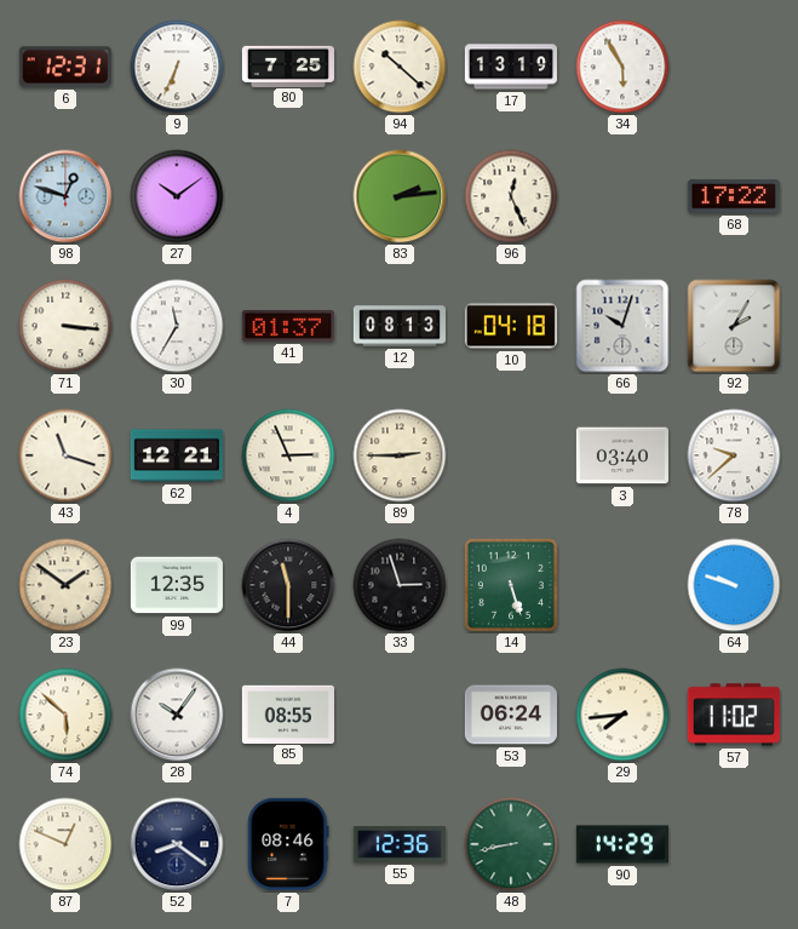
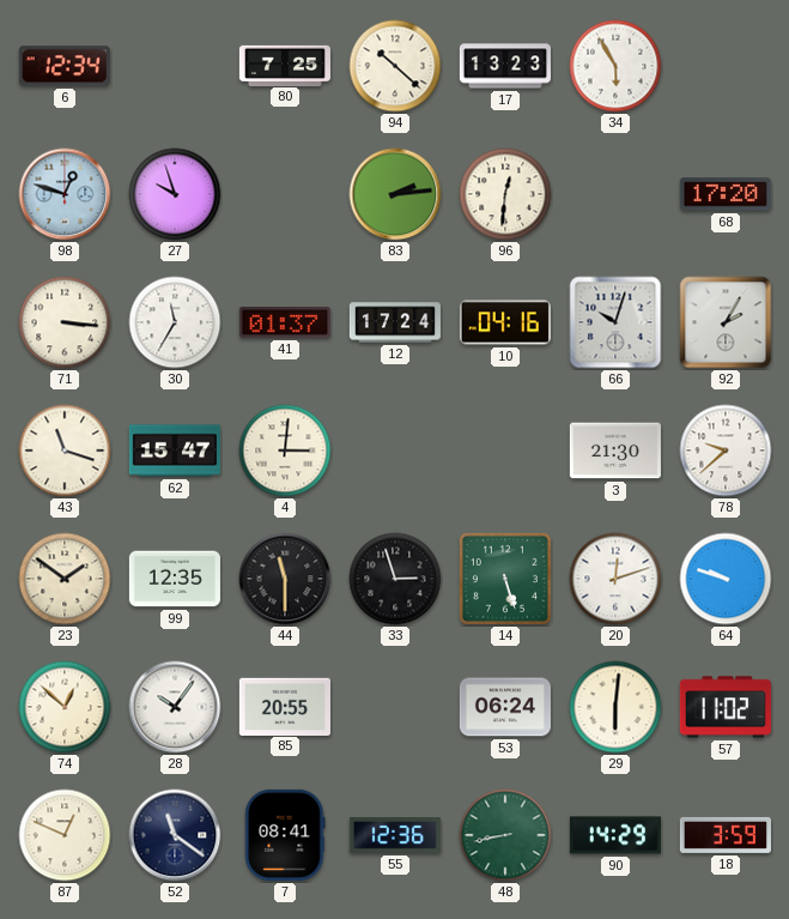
6: 12:31 -> 12:34
9: 6:34 -> none
17: 13:19 -> 13:23
27: 10:09 -> 9:57
96: 12:26 -> 12:31
68: 17:22 -> 17:20
12: 08:13 -> 17:24
10: 04:18 -> 04:16
62: 12:21 -> 15:47
4: 2:56 -> 3:01
89: 2:45 -> none
3: 03:40 -> 21:30
20: none -> 12:12
74: 5:52 -> 12:52
85: 08:55 -> 20:55
29: 7:44 -> 6:01
52: 8:21 -> 11:21
7: 08:46 -> 08:41
18: none -> 3:59
